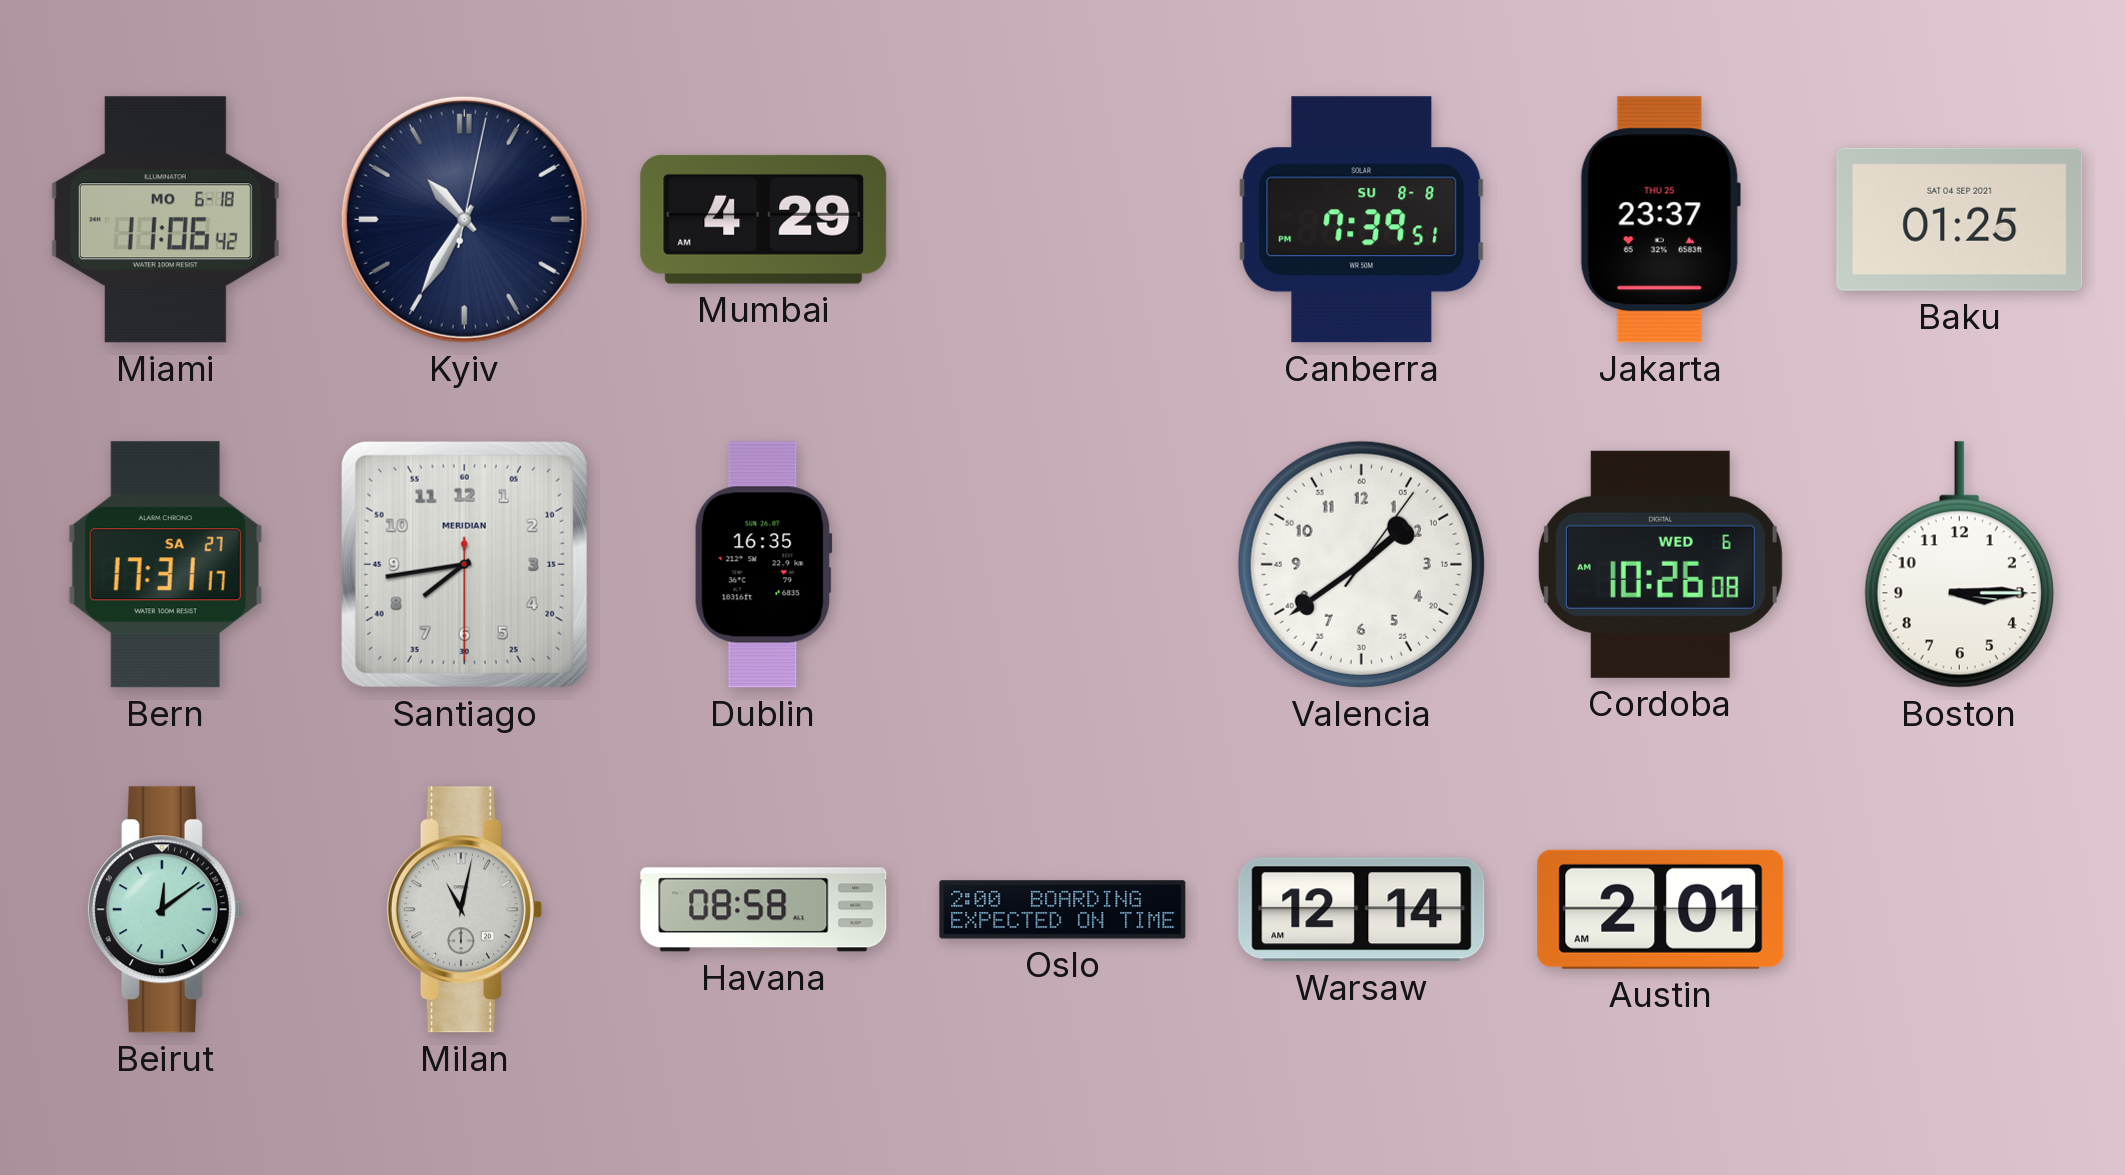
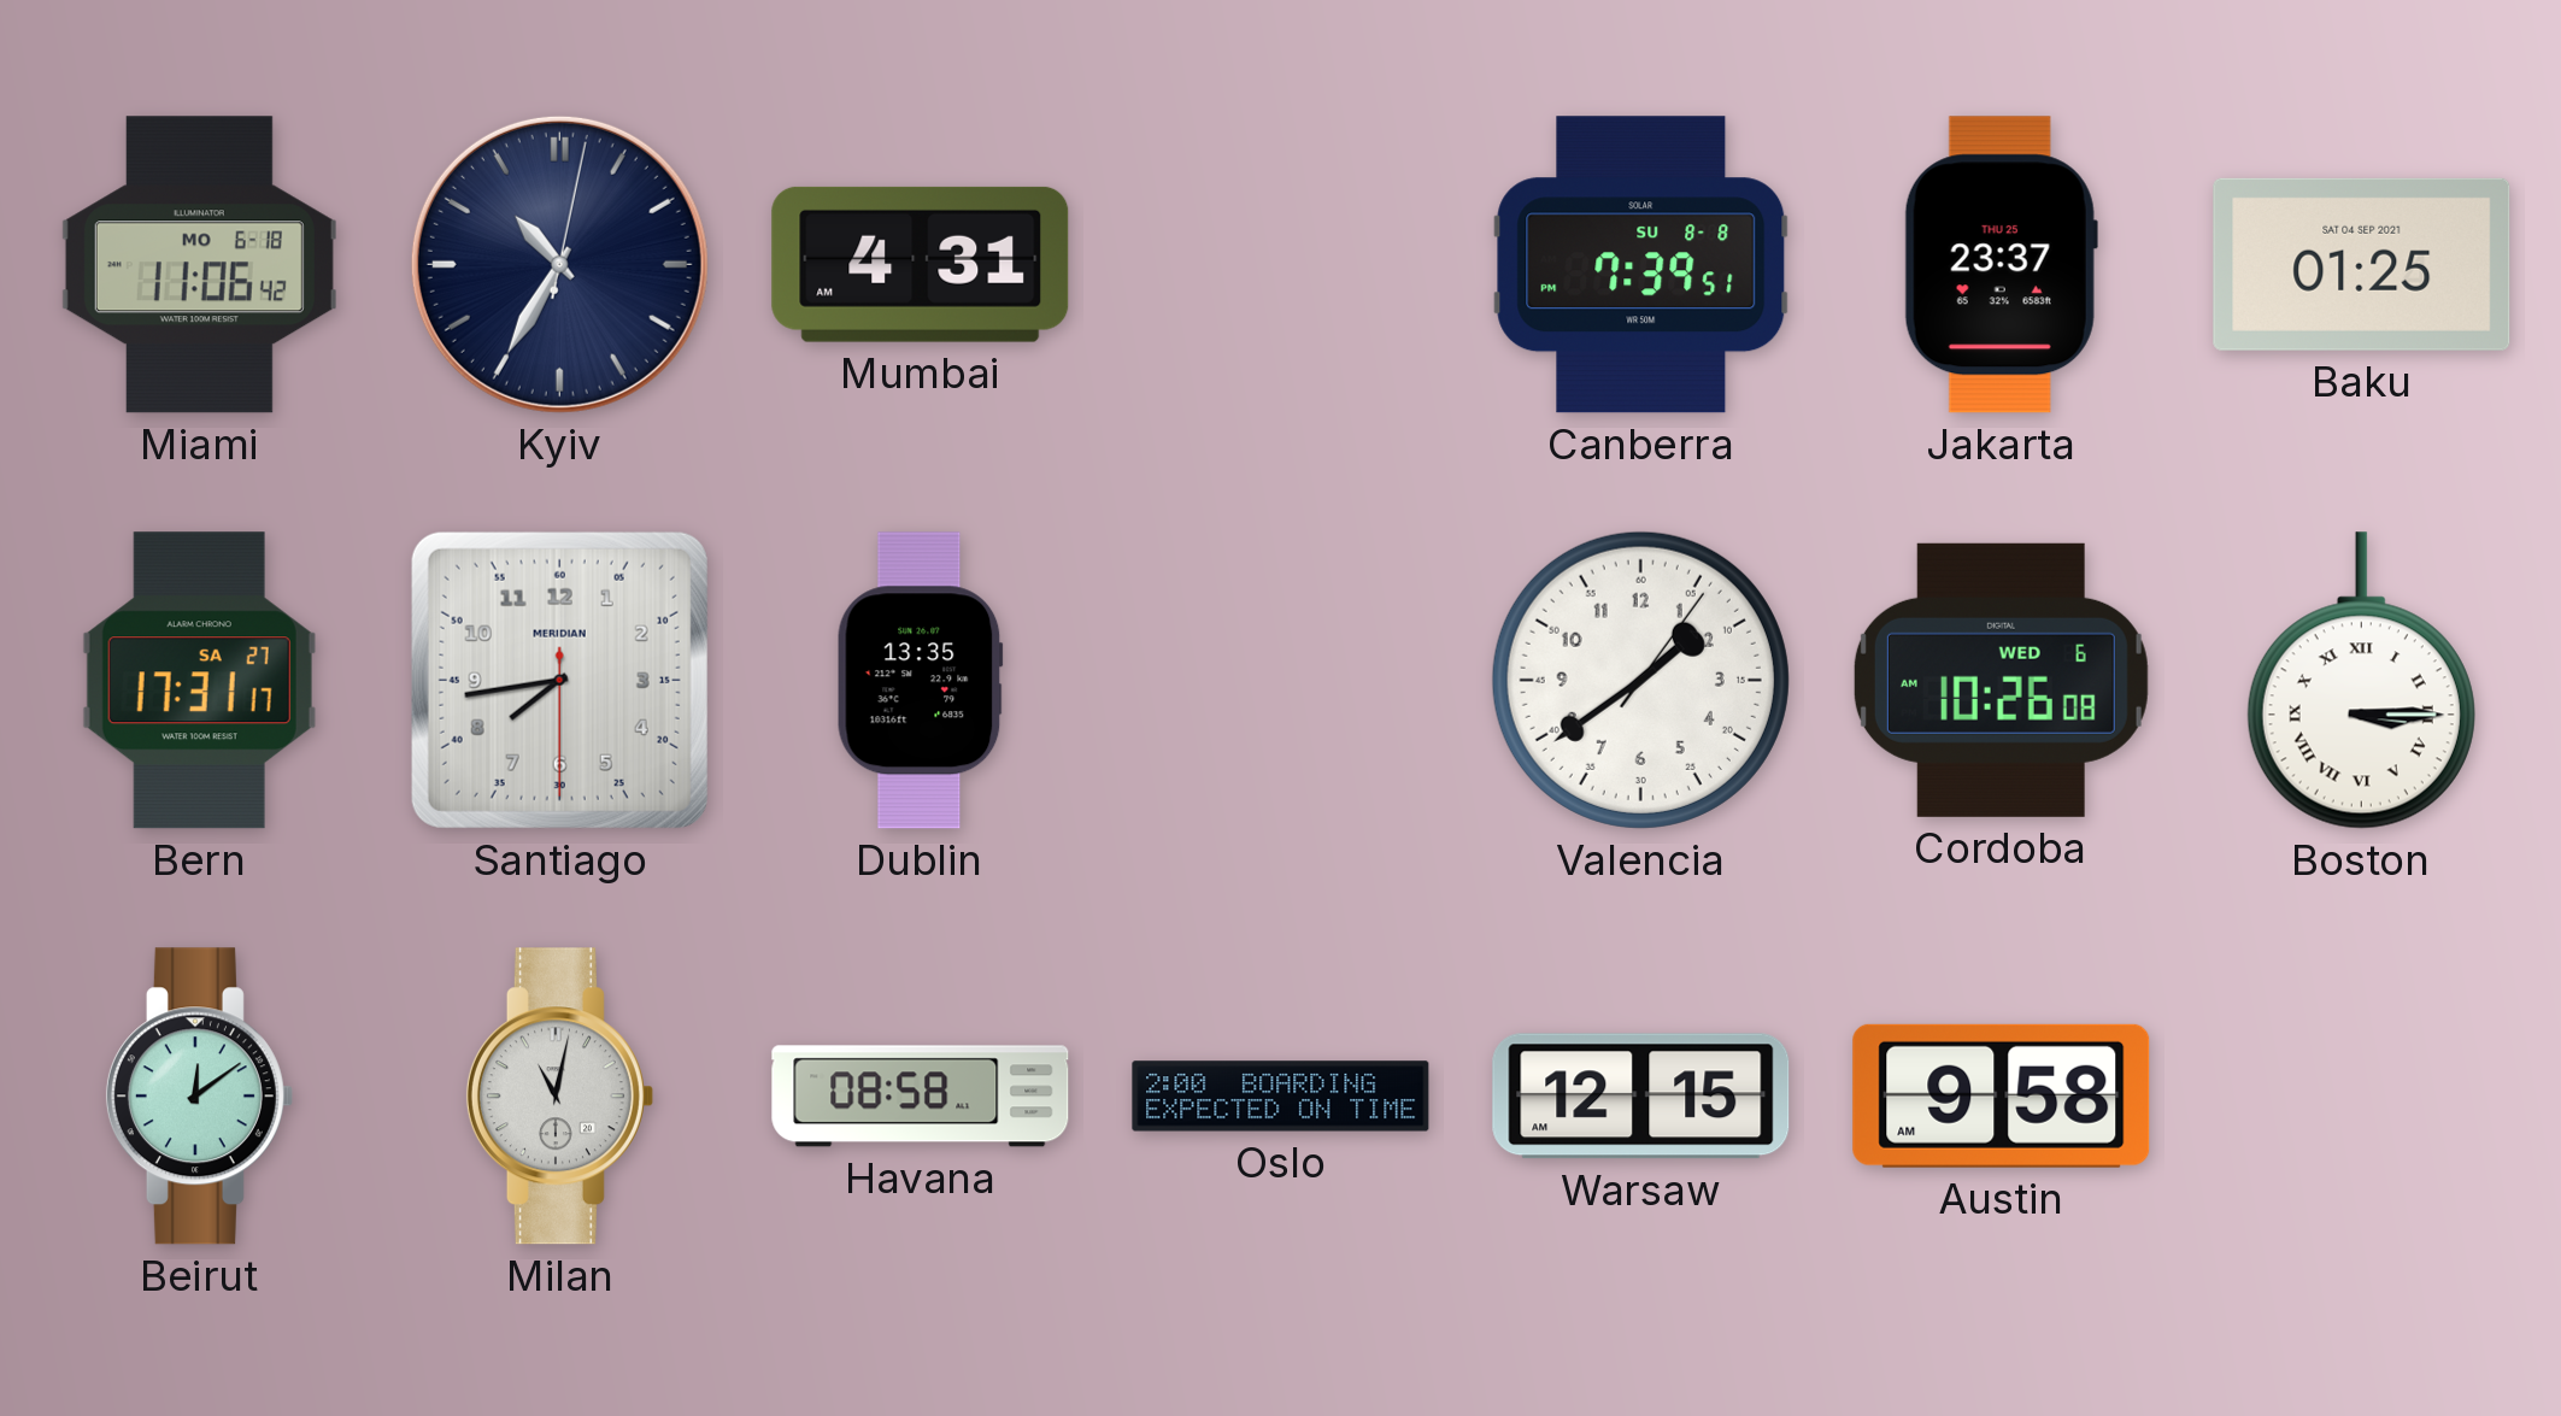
Mumbai: 4:29 -> 4:31
Dublin: 16:35 -> 13:35
Boston numerals: Arabic -> Roman
Warsaw: 12:14 -> 12:15
Austin: 2:01 -> 9:58
